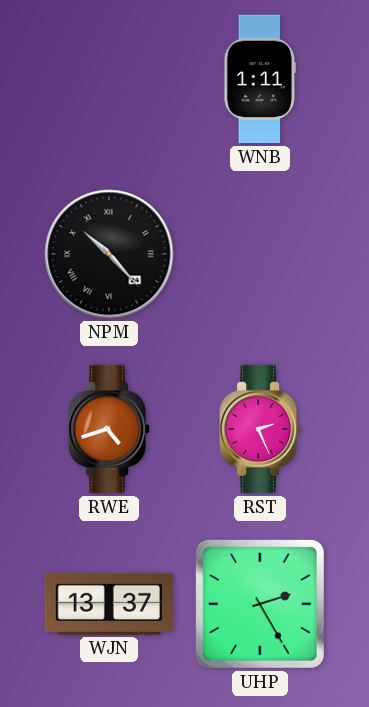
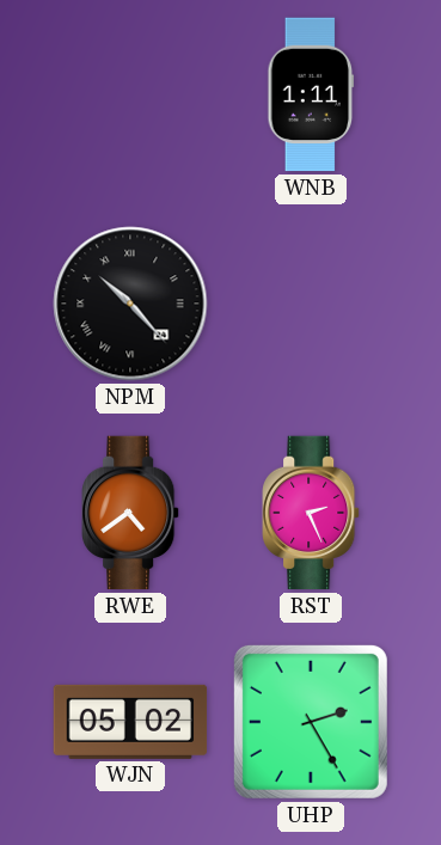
RWE: 4:42 -> 4:39
WJN: 13:37 -> 05:02
